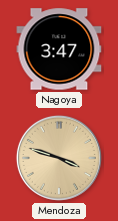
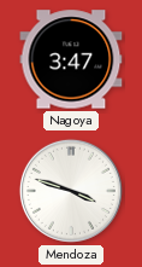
Mendoza dial: champagne -> white
